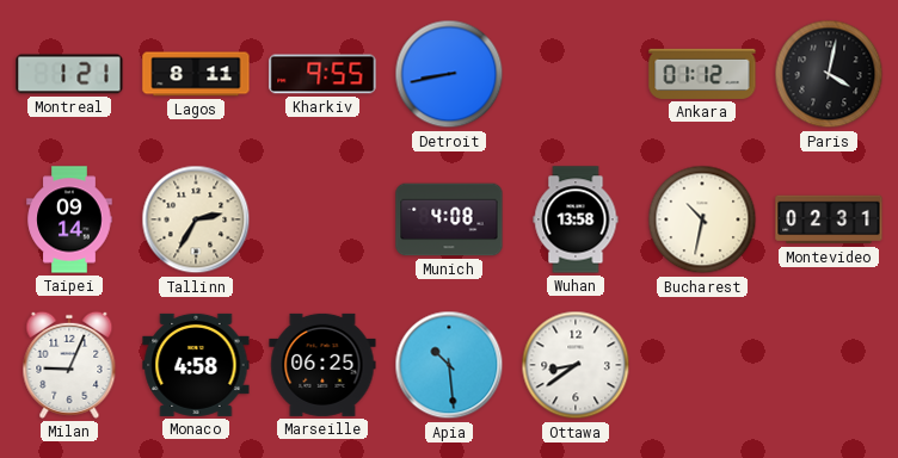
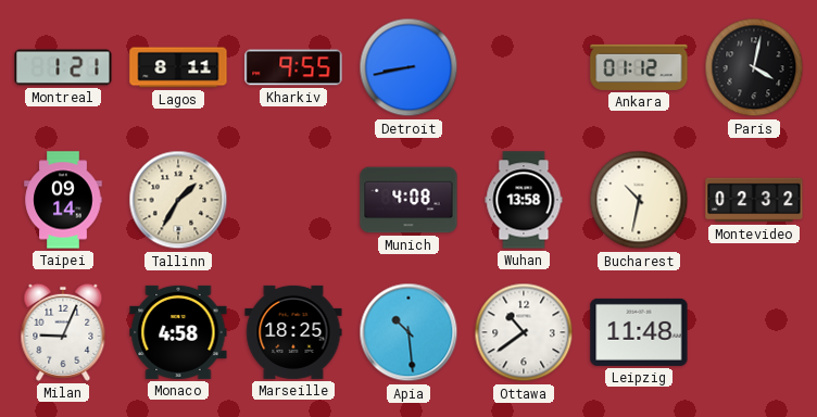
Tallinn: 2:35 -> 1:35
Montevideo: 02:31 -> 02:32
Marseille: 06:25 -> 18:25
Ottawa: 8:39 -> 10:39
Leipzig: none -> 11:48
